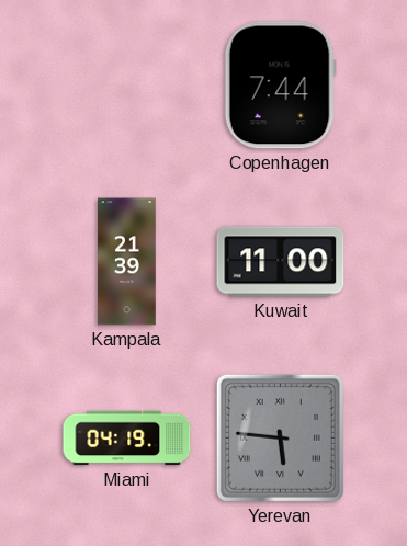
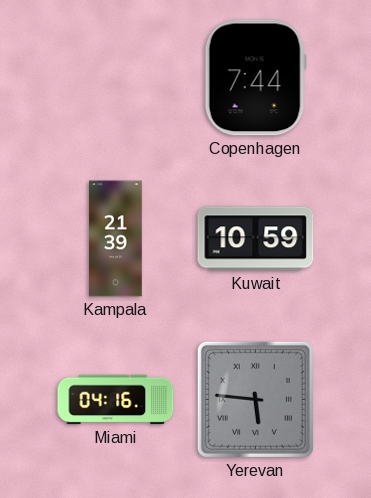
Kuwait: 11:00 -> 10:59
Miami: 04:19 -> 04:16
